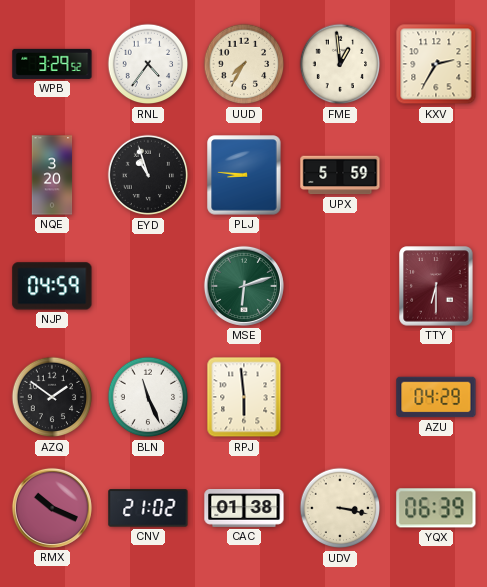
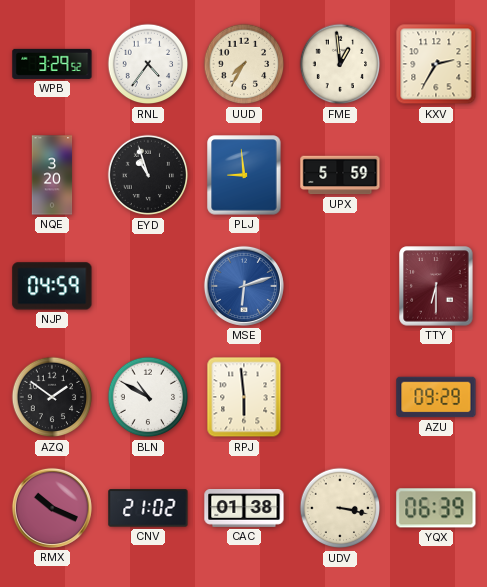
PLJ: 8:46 -> 8:59
MSE dial: green -> blue
BLN: 11:26 -> 10:50
AZU: 04:29 -> 09:29
